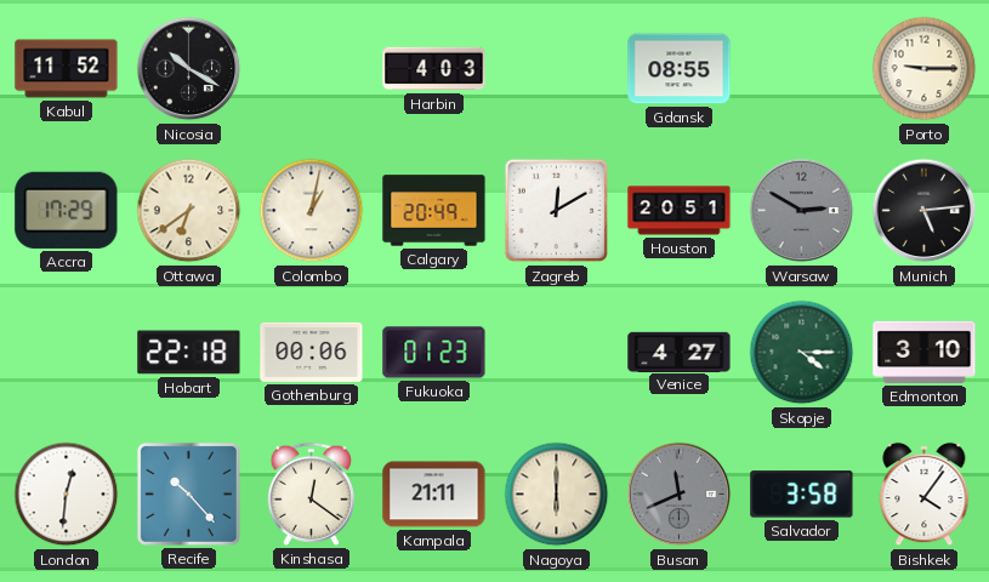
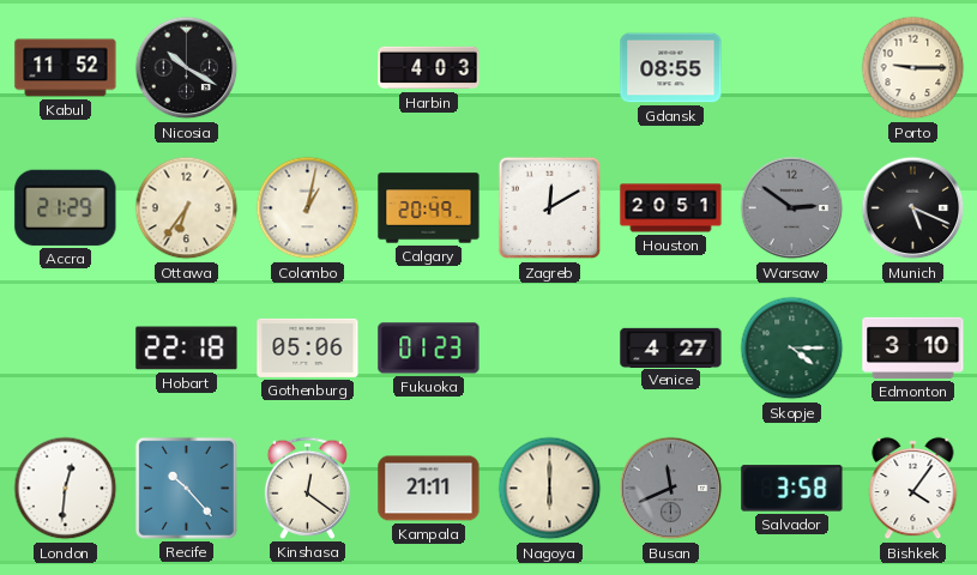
Accra: 17:29 -> 21:29
Ottawa: 6:39 -> 6:36
Warsaw: 2:50 -> 2:51
Munich: 5:14 -> 5:19
Gothenburg: 00:06 -> 05:06
